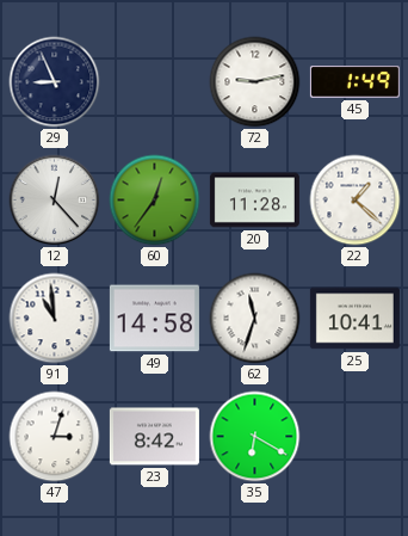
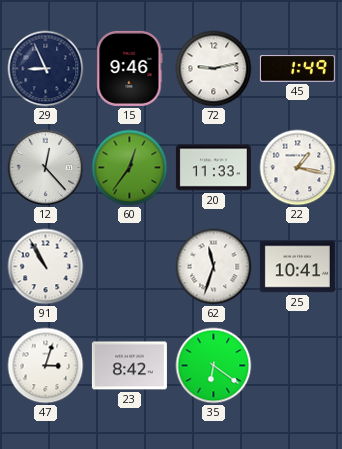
15: none -> 9:46
20: 11:28 -> 11:33
22: 1:22 -> 1:17
91: 10:59 -> 10:55
49: 14:58 -> none
35: 6:20 -> 6:21
